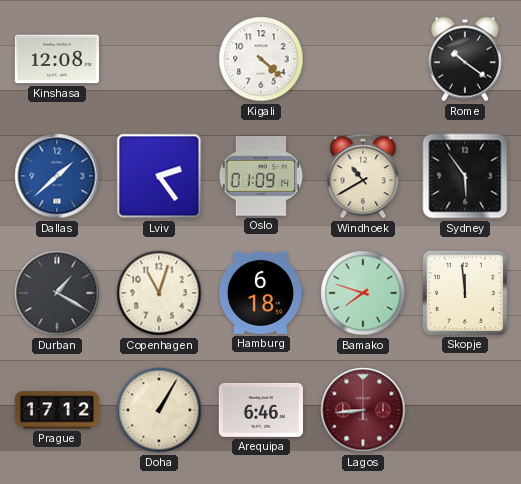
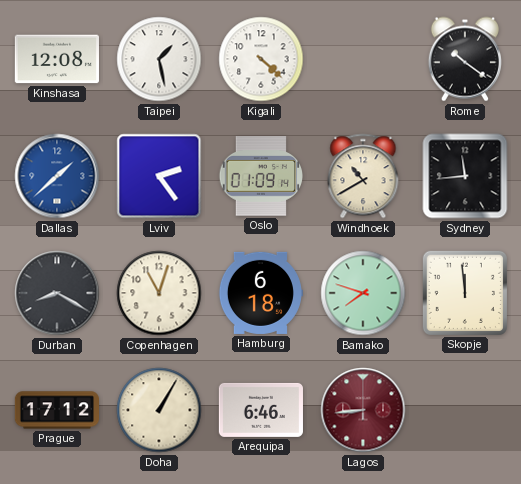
Taipei: none -> 1:28
Sydney: 5:54 -> 11:44
Durban: 1:20 -> 8:20
